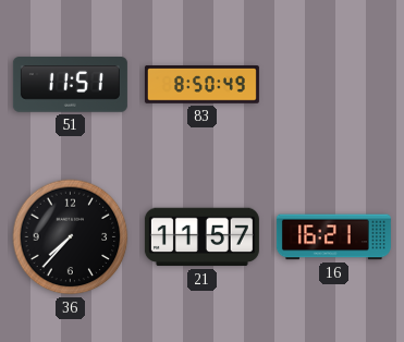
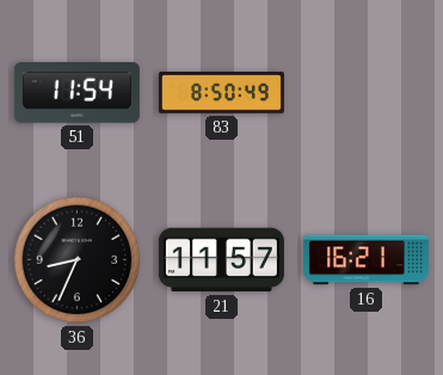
51: 11:51 -> 11:54
36: 7:37 -> 8:34
